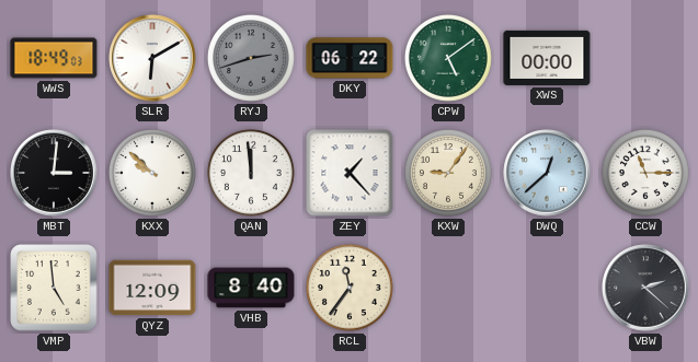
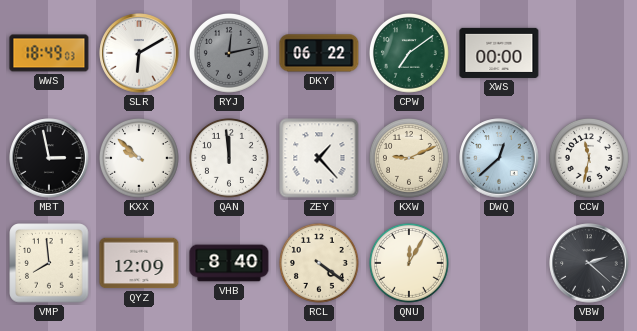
RYJ: 2:42 -> 12:13
CPW: 5:09 -> 7:09
MBT: 3:01 -> 2:58
KXW: 9:06 -> 9:11
CCW: 11:15 -> 11:32
VMP: 4:59 -> 7:59
RCL: 11:36 -> 4:21
QNU: none -> 12:05
